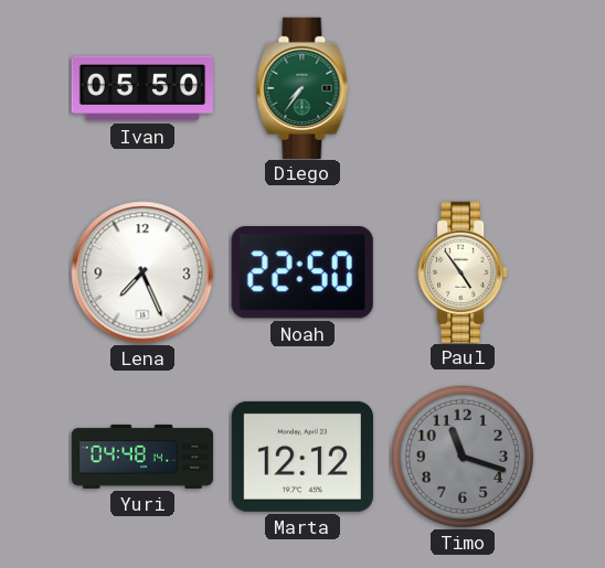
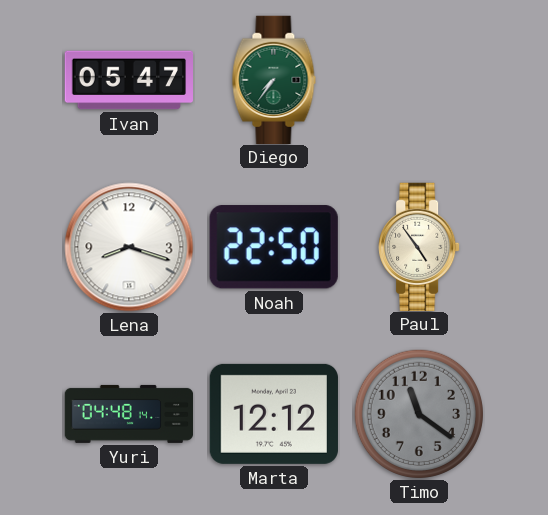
Ivan: 05:50 -> 05:47
Lena: 7:26 -> 8:18
Timo: 11:18 -> 11:21
